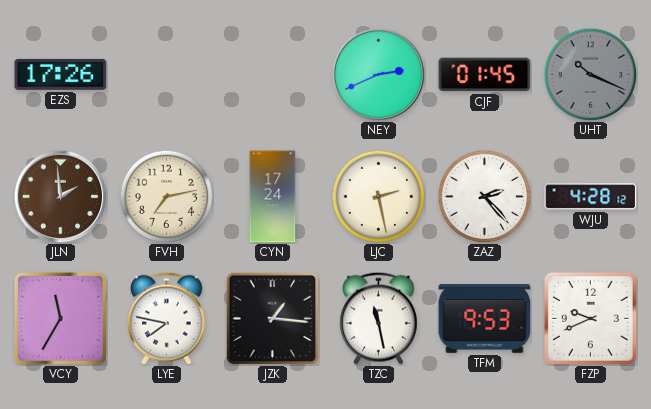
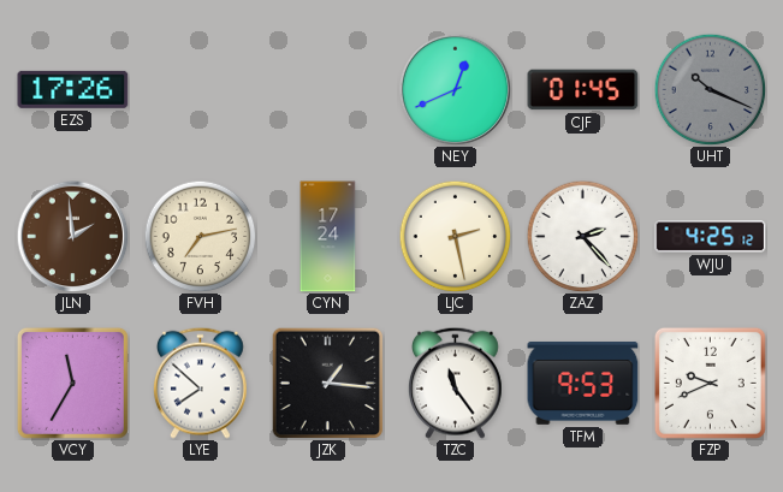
NEY: 2:41 -> 12:41
WJU: 4:28 -> 4:25
LYE: 7:47 -> 7:52
TZC: 11:28 -> 11:24
